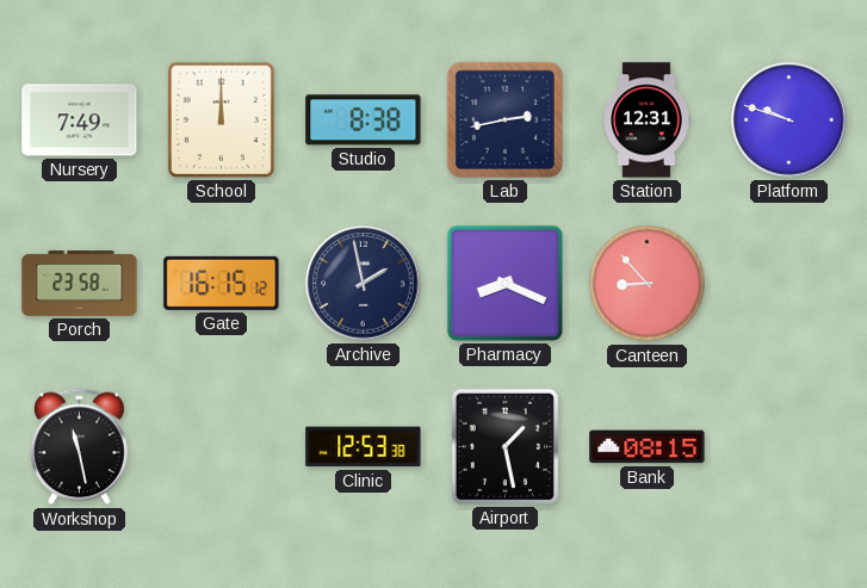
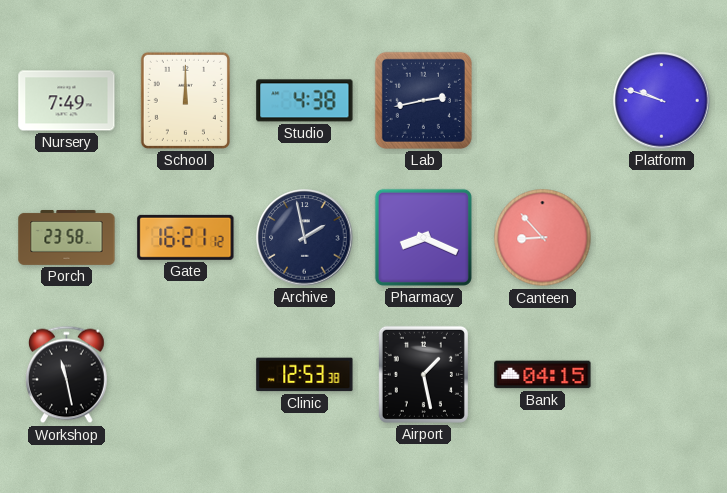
Studio: 8:38 -> 4:38
Station: 12:31 -> none
Gate: 16:15 -> 16:21
Bank: 08:15 -> 04:15
